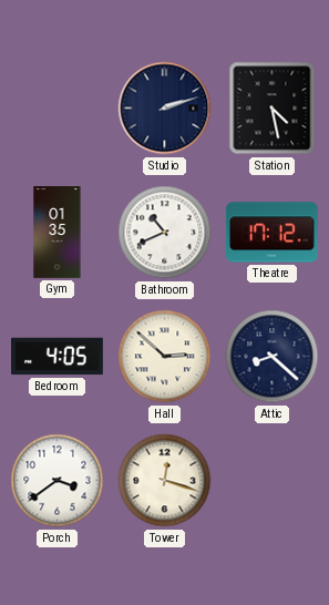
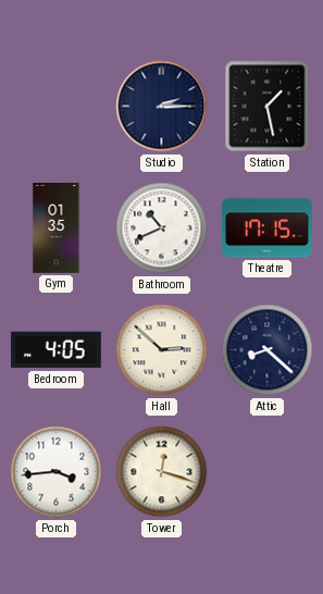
Studio: 2:12 -> 2:15
Station: 4:28 -> 1:28
Theatre: 17:12 -> 17:15
Porch: 3:39 -> 3:44
